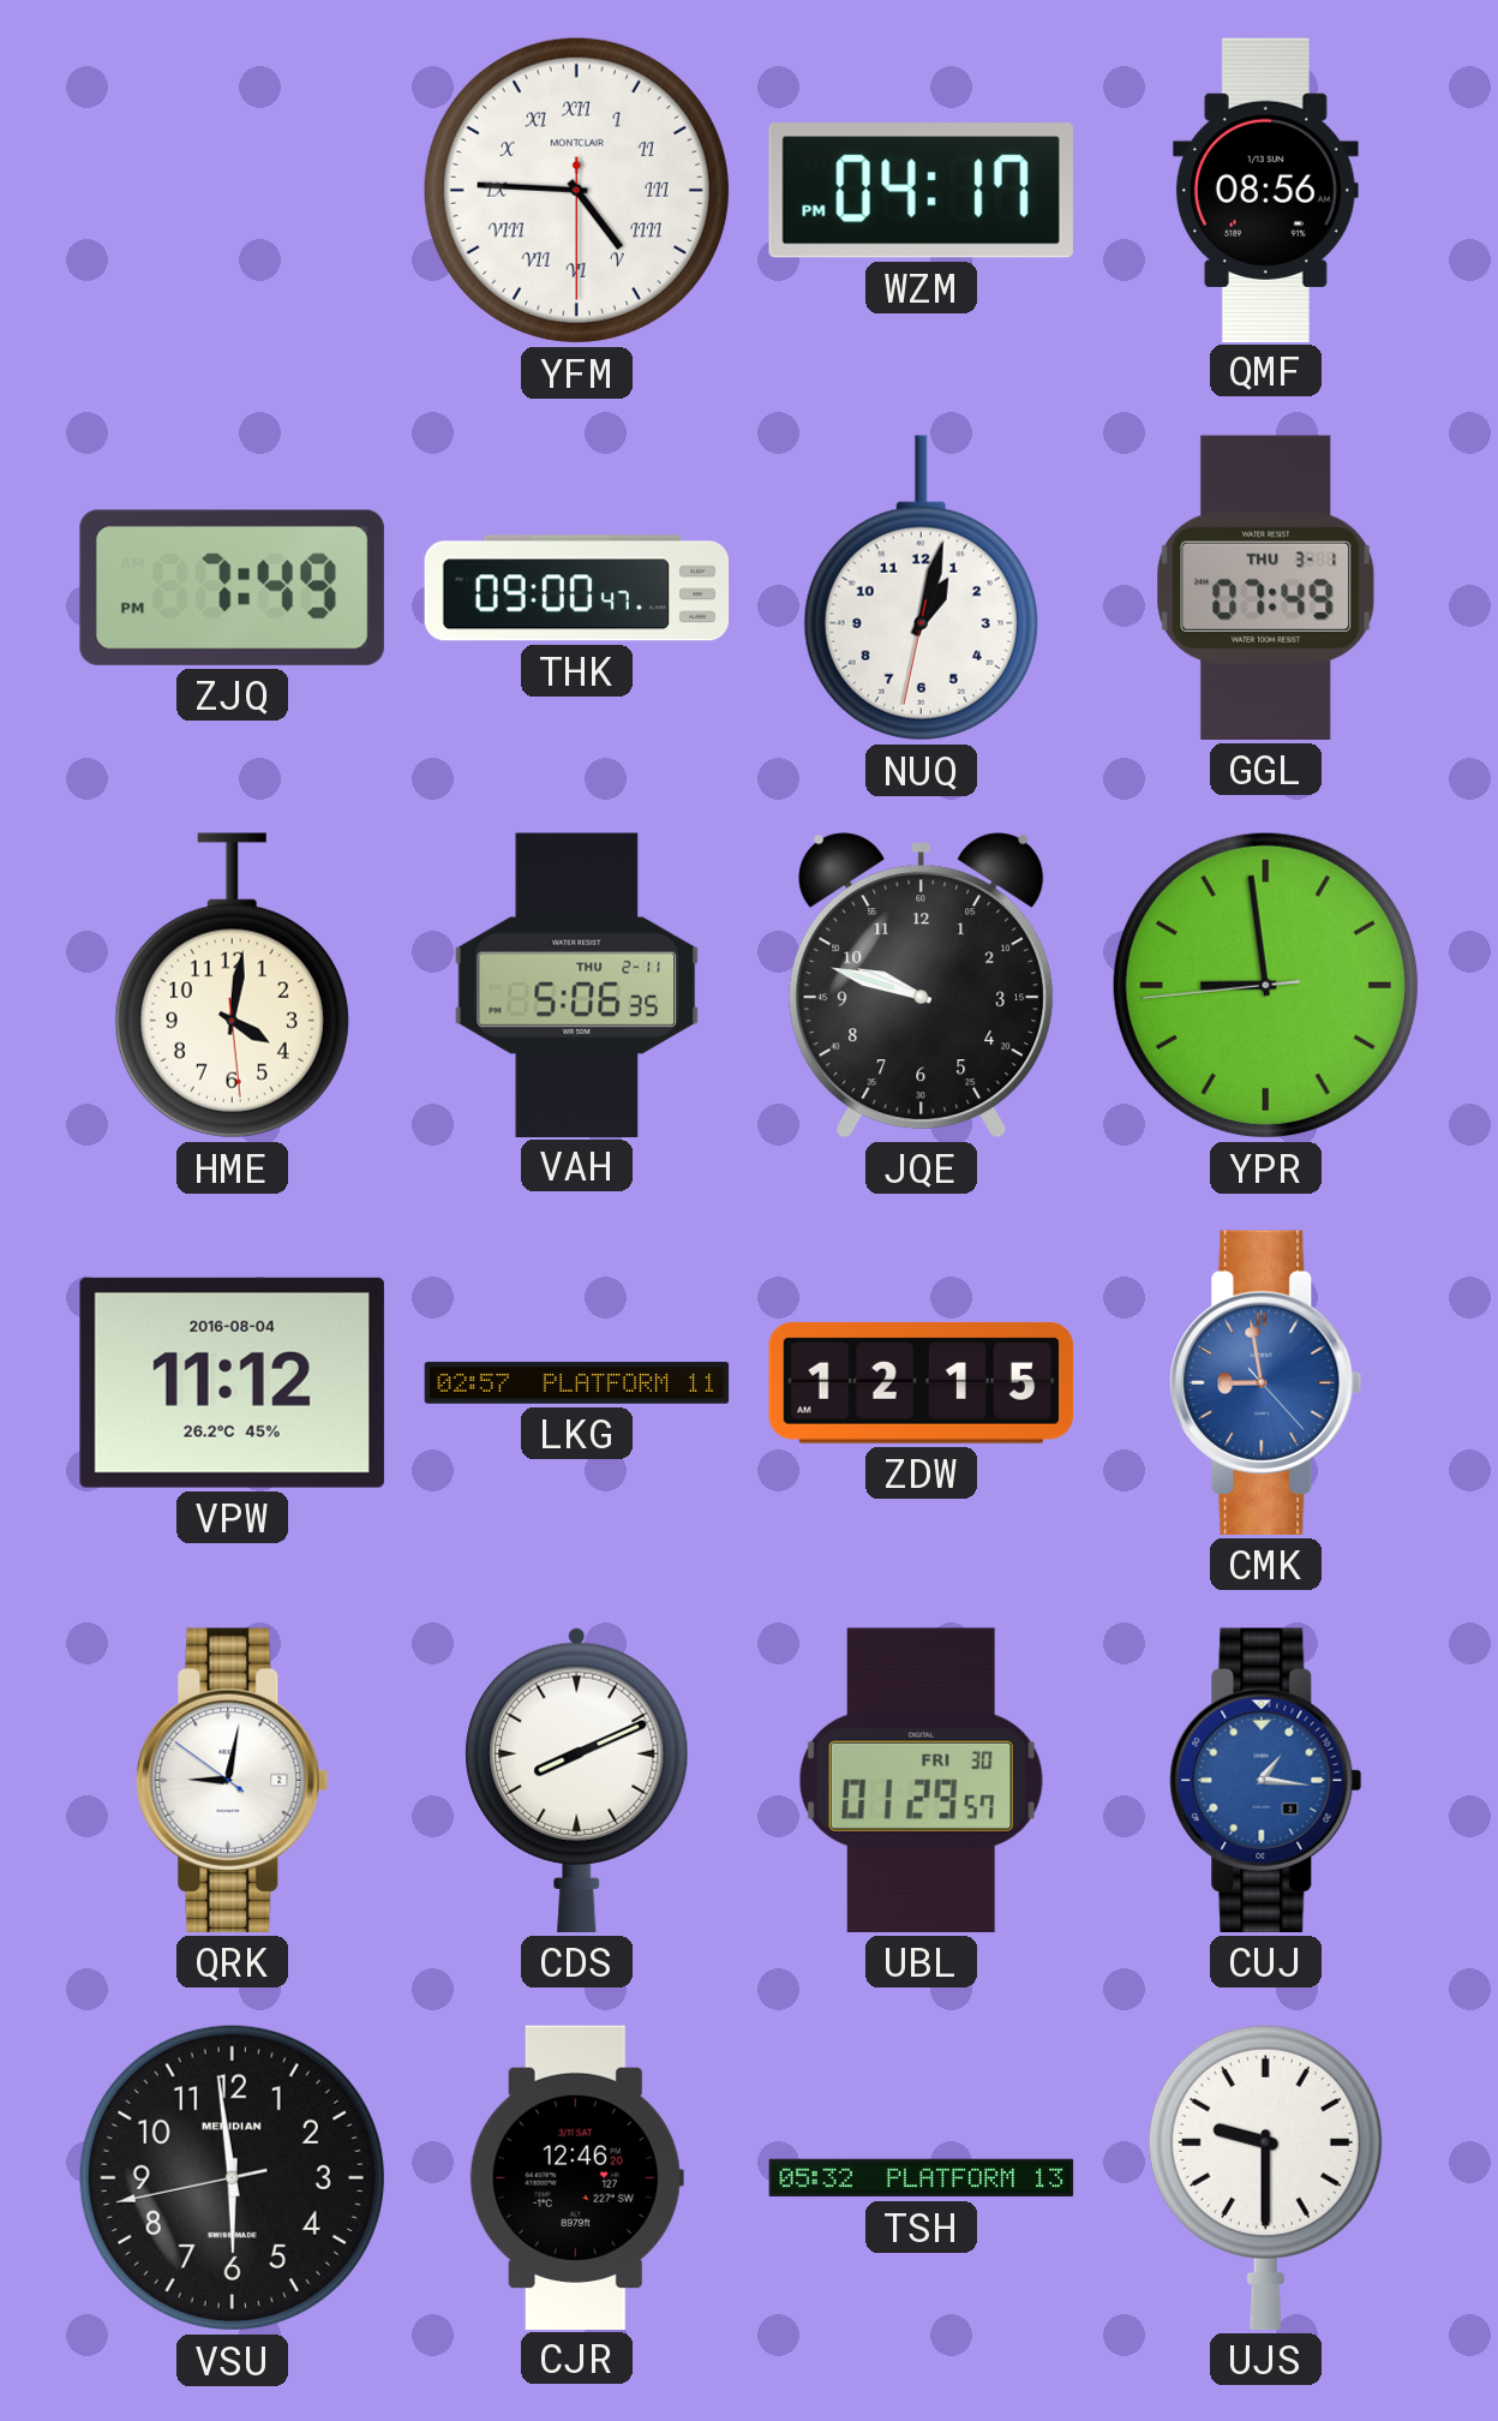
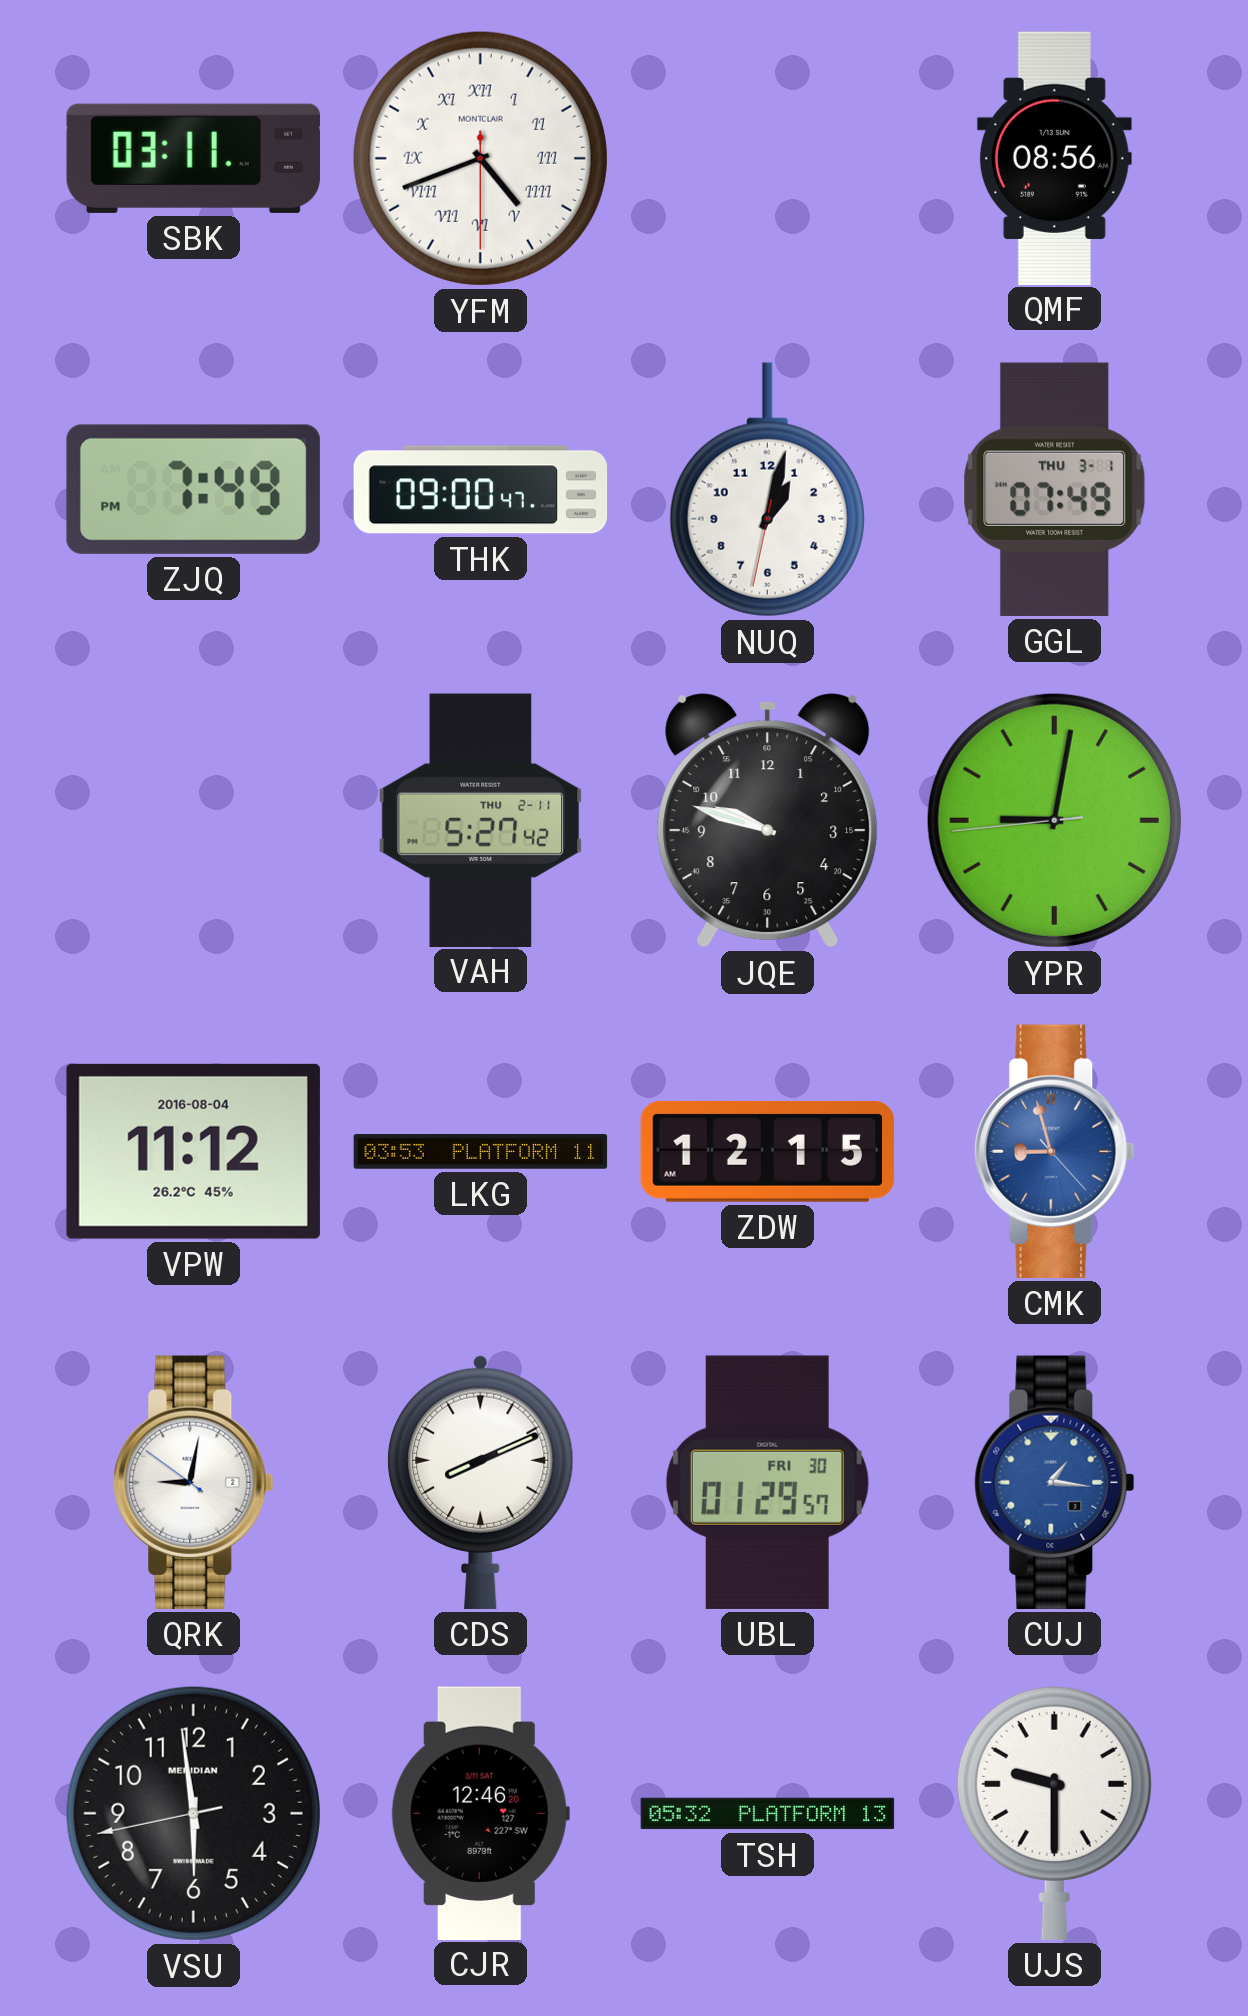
SBK: none -> 03:11
YFM: 4:45 -> 4:41
WZM: 04:17 -> none
HME: 4:01 -> none
VAH: 5:06 -> 5:27
YPR: 8:58 -> 9:01
LKG: 02:57 -> 03:53
CMK: 8:58 -> 8:57
